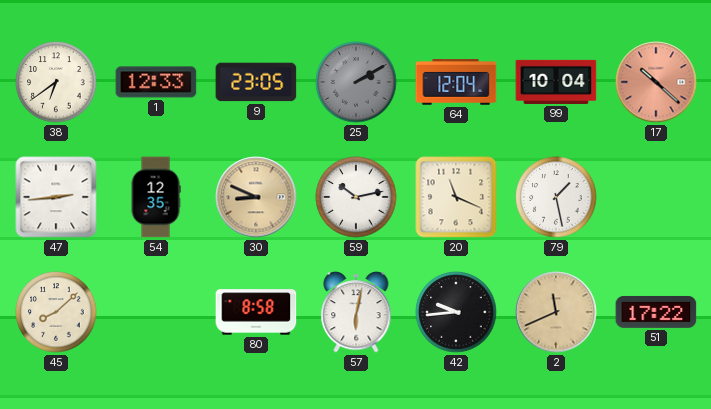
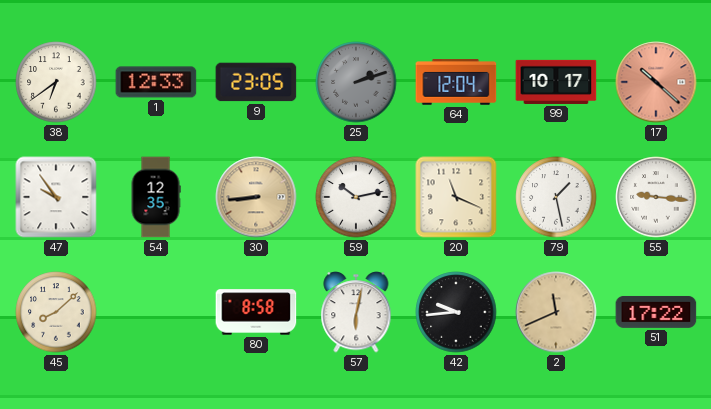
25: 2:10 -> 2:12
99: 10:04 -> 10:17
47: 2:44 -> 9:54
30: 8:49 -> 8:44
55: none -> 9:16
